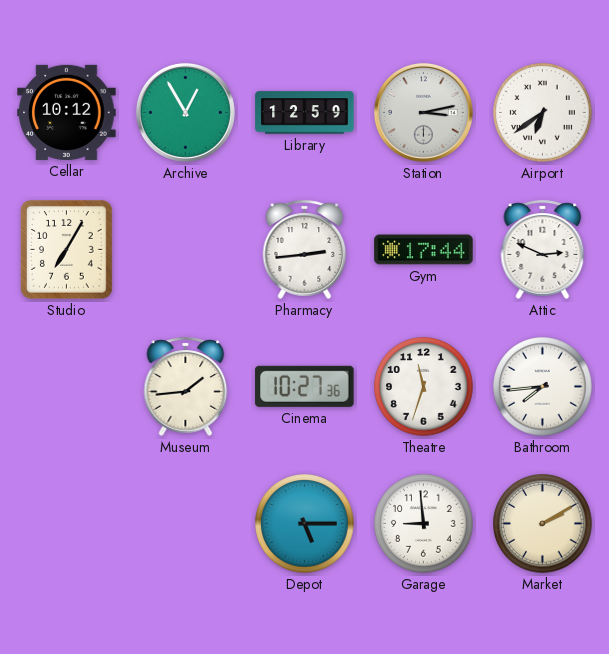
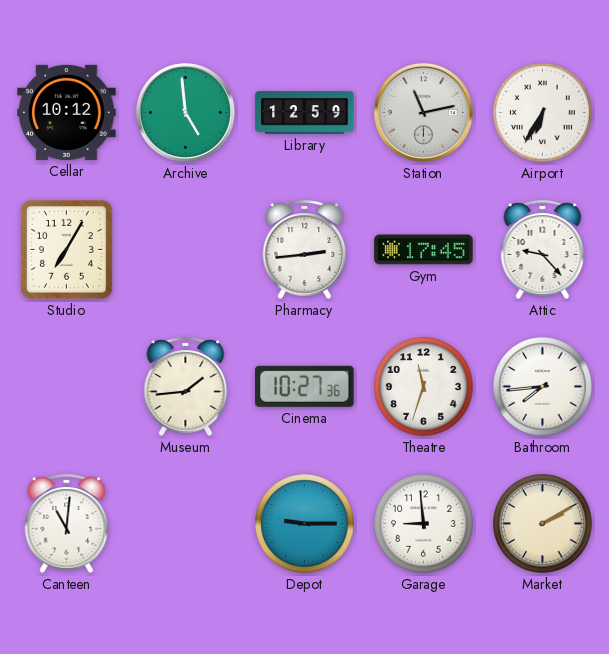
Archive: 12:55 -> 4:59
Station: 3:13 -> 11:13
Airport: 6:39 -> 6:35
Gym: 17:44 -> 17:45
Attic: 2:49 -> 9:23
Canteen: none -> 11:01
Depot: 5:15 -> 9:15
